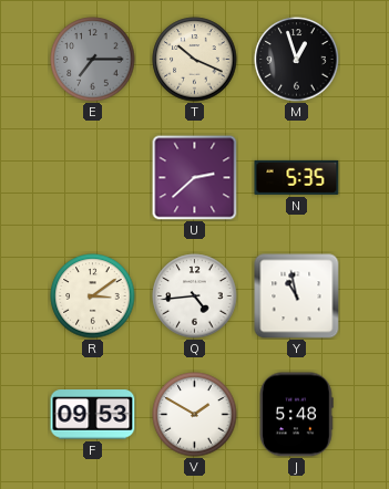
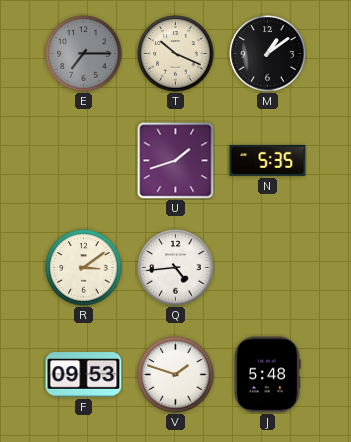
M: 12:57 -> 1:09
U: 2:38 -> 1:42
Y: 10:58 -> none
V: 1:50 -> 1:48
